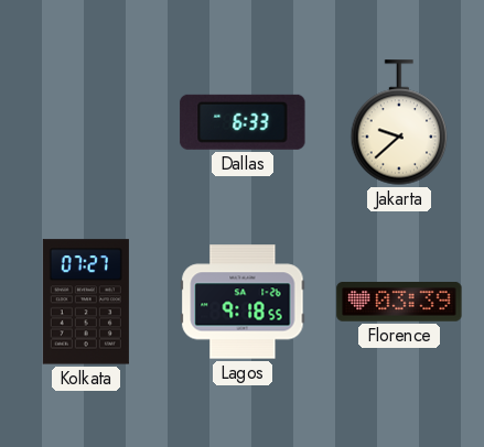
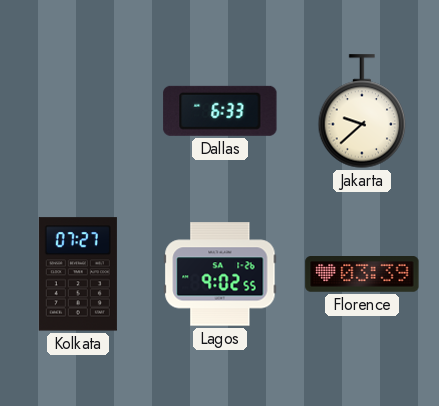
Lagos: 9:18 -> 9:02
